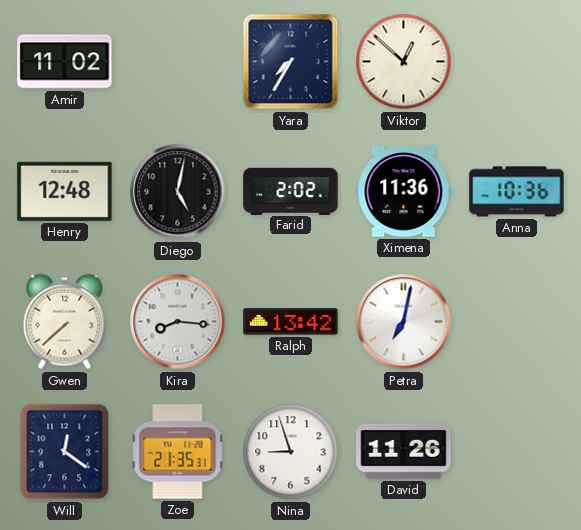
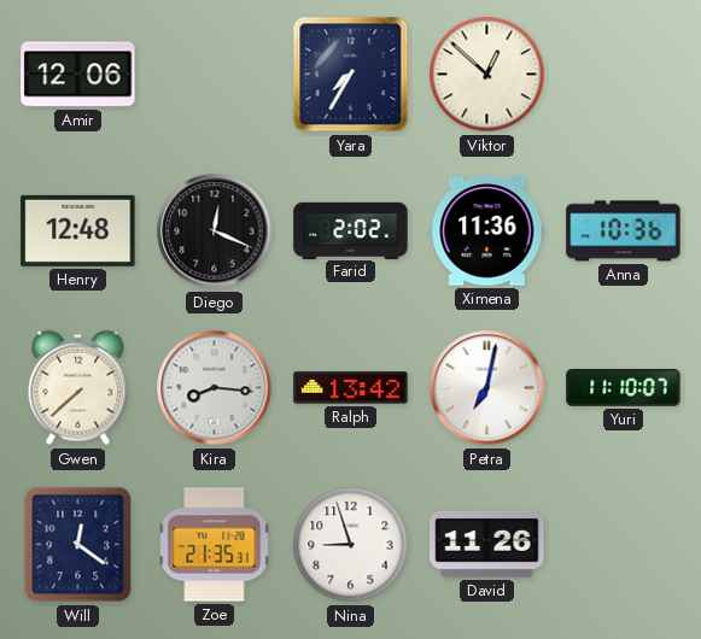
Amir: 11:02 -> 12:06
Diego: 5:02 -> 12:19
Yuri: none -> 11:10
